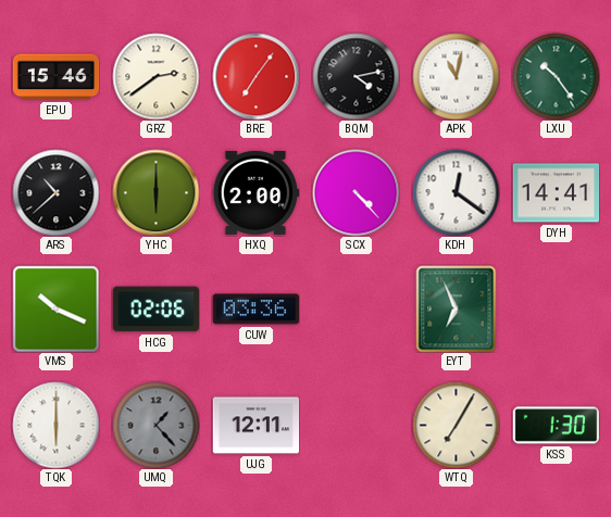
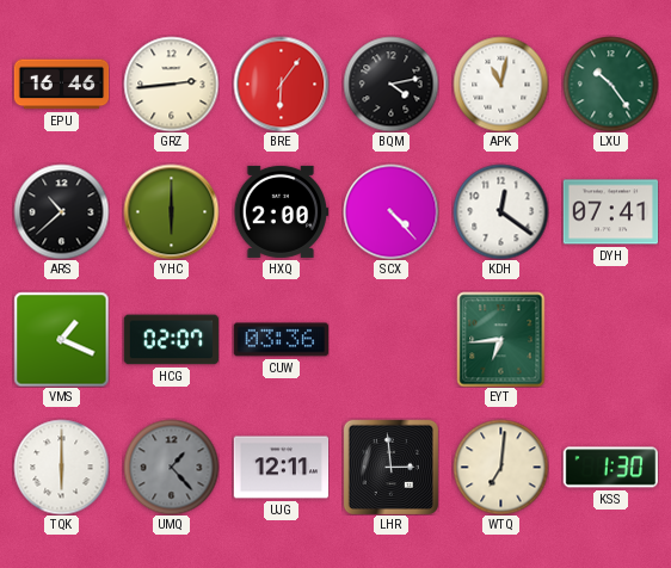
EPU: 15:46 -> 16:46
GRZ: 2:39 -> 2:44
BRE: 7:06 -> 6:06
DYH: 14:41 -> 07:41
VMS: 10:19 -> 1:19
HCG: 02:06 -> 02:07
EYT: 6:56 -> 6:44
LHR: none -> 2:59
WTQ: 7:05 -> 7:01
